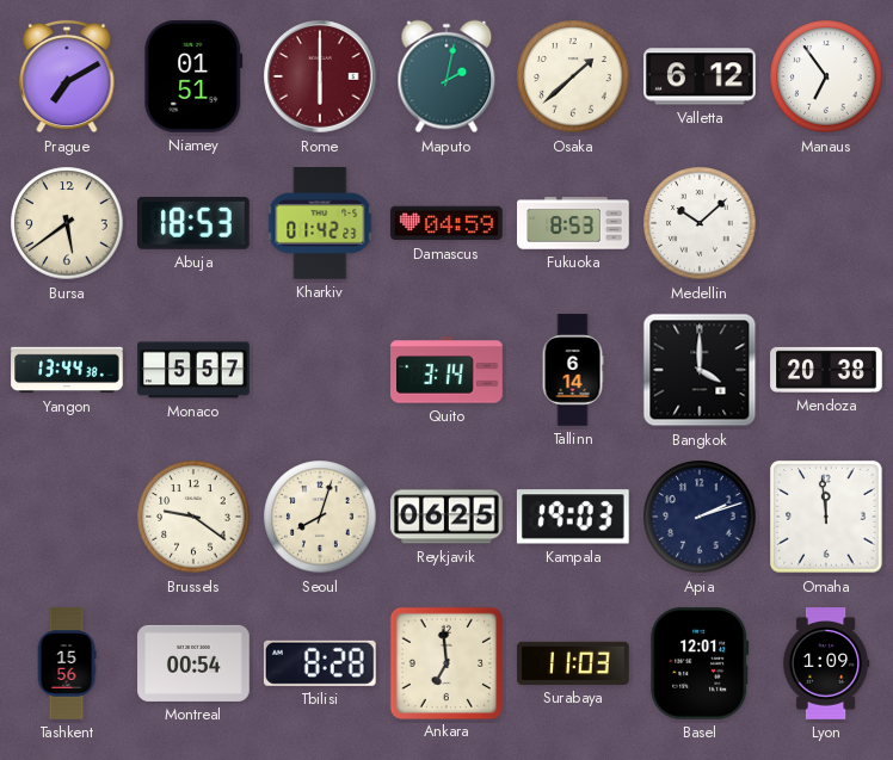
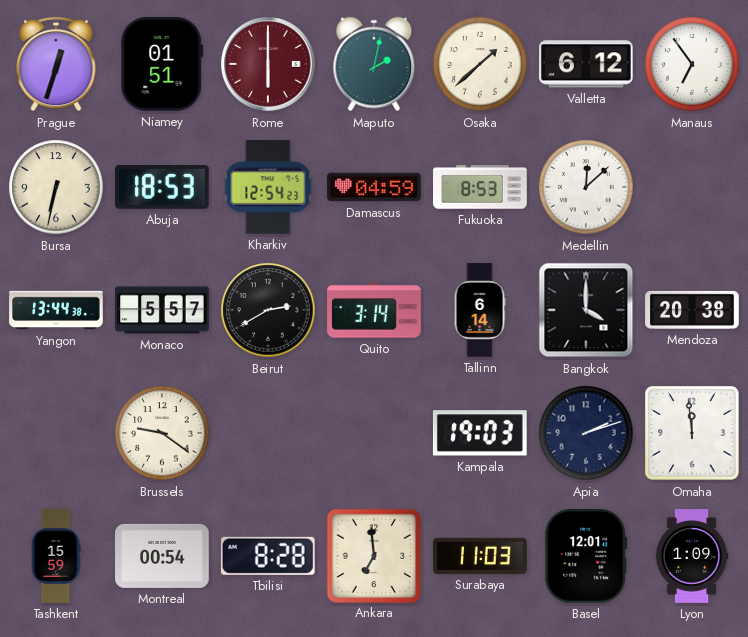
Prague: 7:10 -> 12:33
Bursa: 5:39 -> 6:32
Kharkiv: 01:42 -> 12:54
Medellin: 10:08 -> 12:08
Beirut: none -> 2:40
Seoul: 8:03 -> none
Reykjavik: 06:25 -> none
Tashkent: 15:56 -> 15:59
